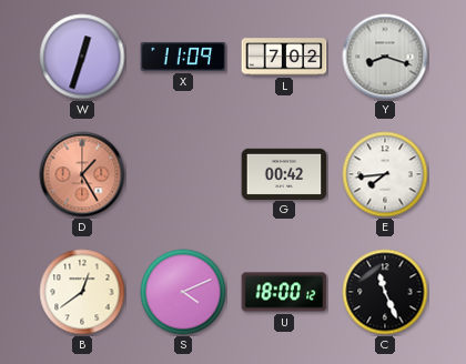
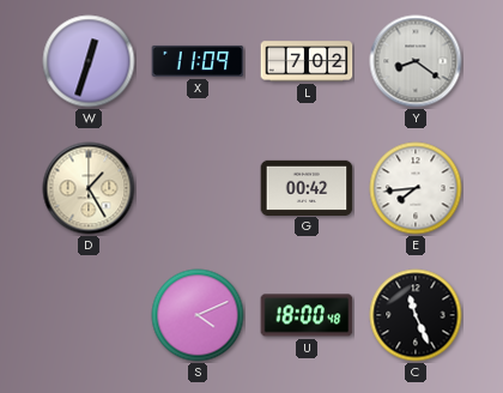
Y: 8:18 -> 8:21
D dial: salmon -> cream
B: 12:39 -> none
U: 18:00:12 -> 18:00:48
